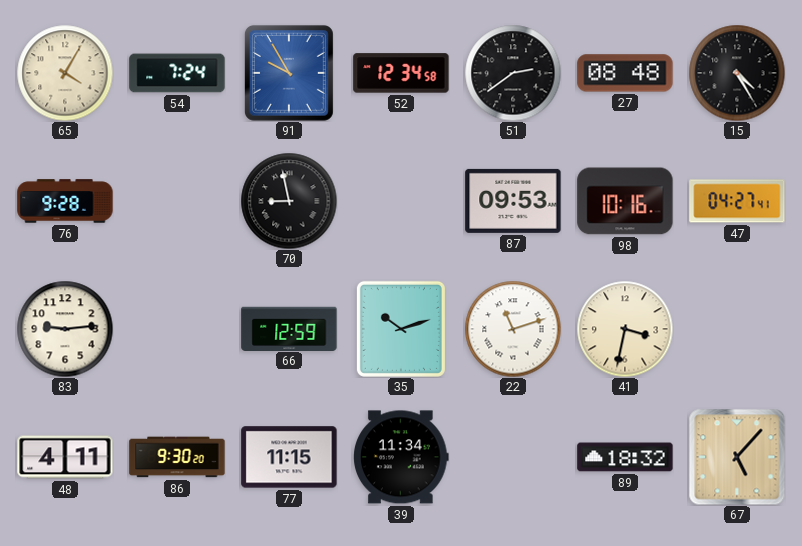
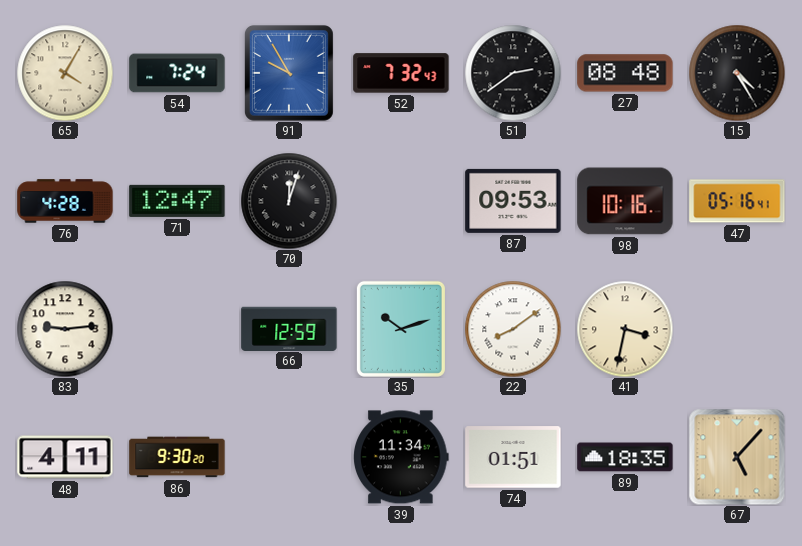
52: 12:34 -> 7:32
76: 9:28 -> 4:28
71: none -> 12:47
70: 8:58 -> 12:03
47: 04:27 -> 05:16
22: 11:12 -> 8:09
77: 11:15 -> none
74: none -> 01:51
89: 18:32 -> 18:35
